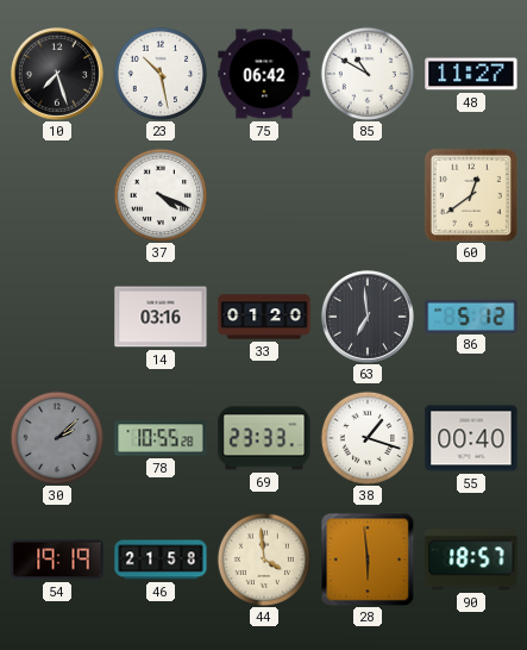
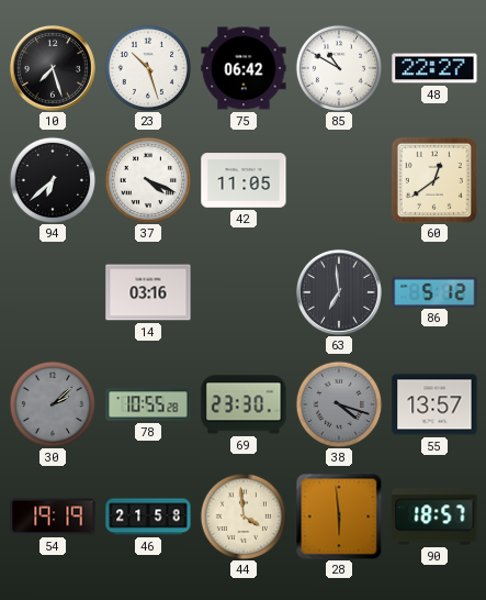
23: 10:28 -> 10:27
48: 11:27 -> 22:27
94: none -> 6:38
42: none -> 11:05
33: 01:20 -> none
69: 23:33 -> 23:30
38: 1:18 -> 4:18
38 dial: white -> grey
55: 00:40 -> 13:57
